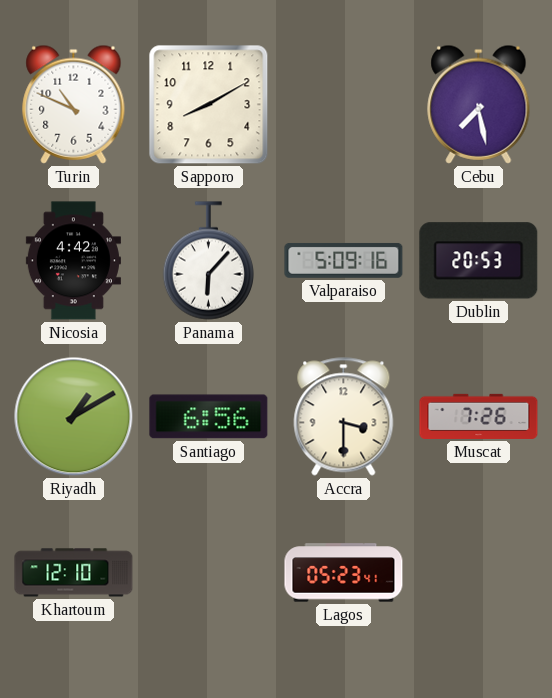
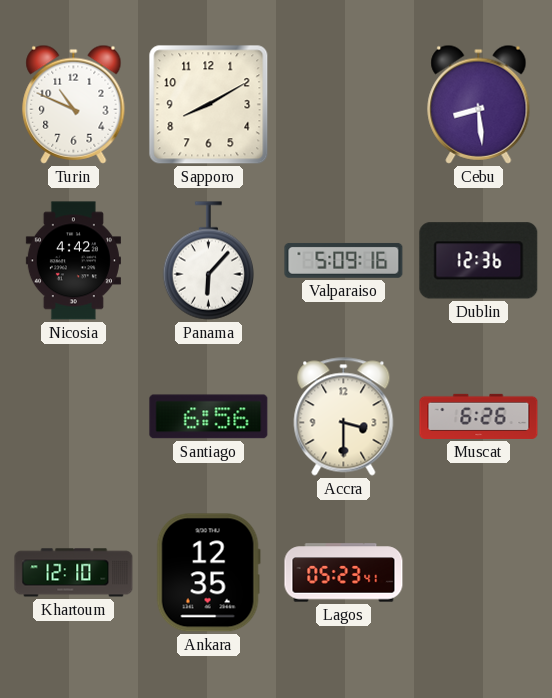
Cebu: 7:28 -> 8:29
Dublin: 20:53 -> 12:36
Riyadh: 1:10 -> none
Muscat: 7:26 -> 6:26
Ankara: none -> 12:35
